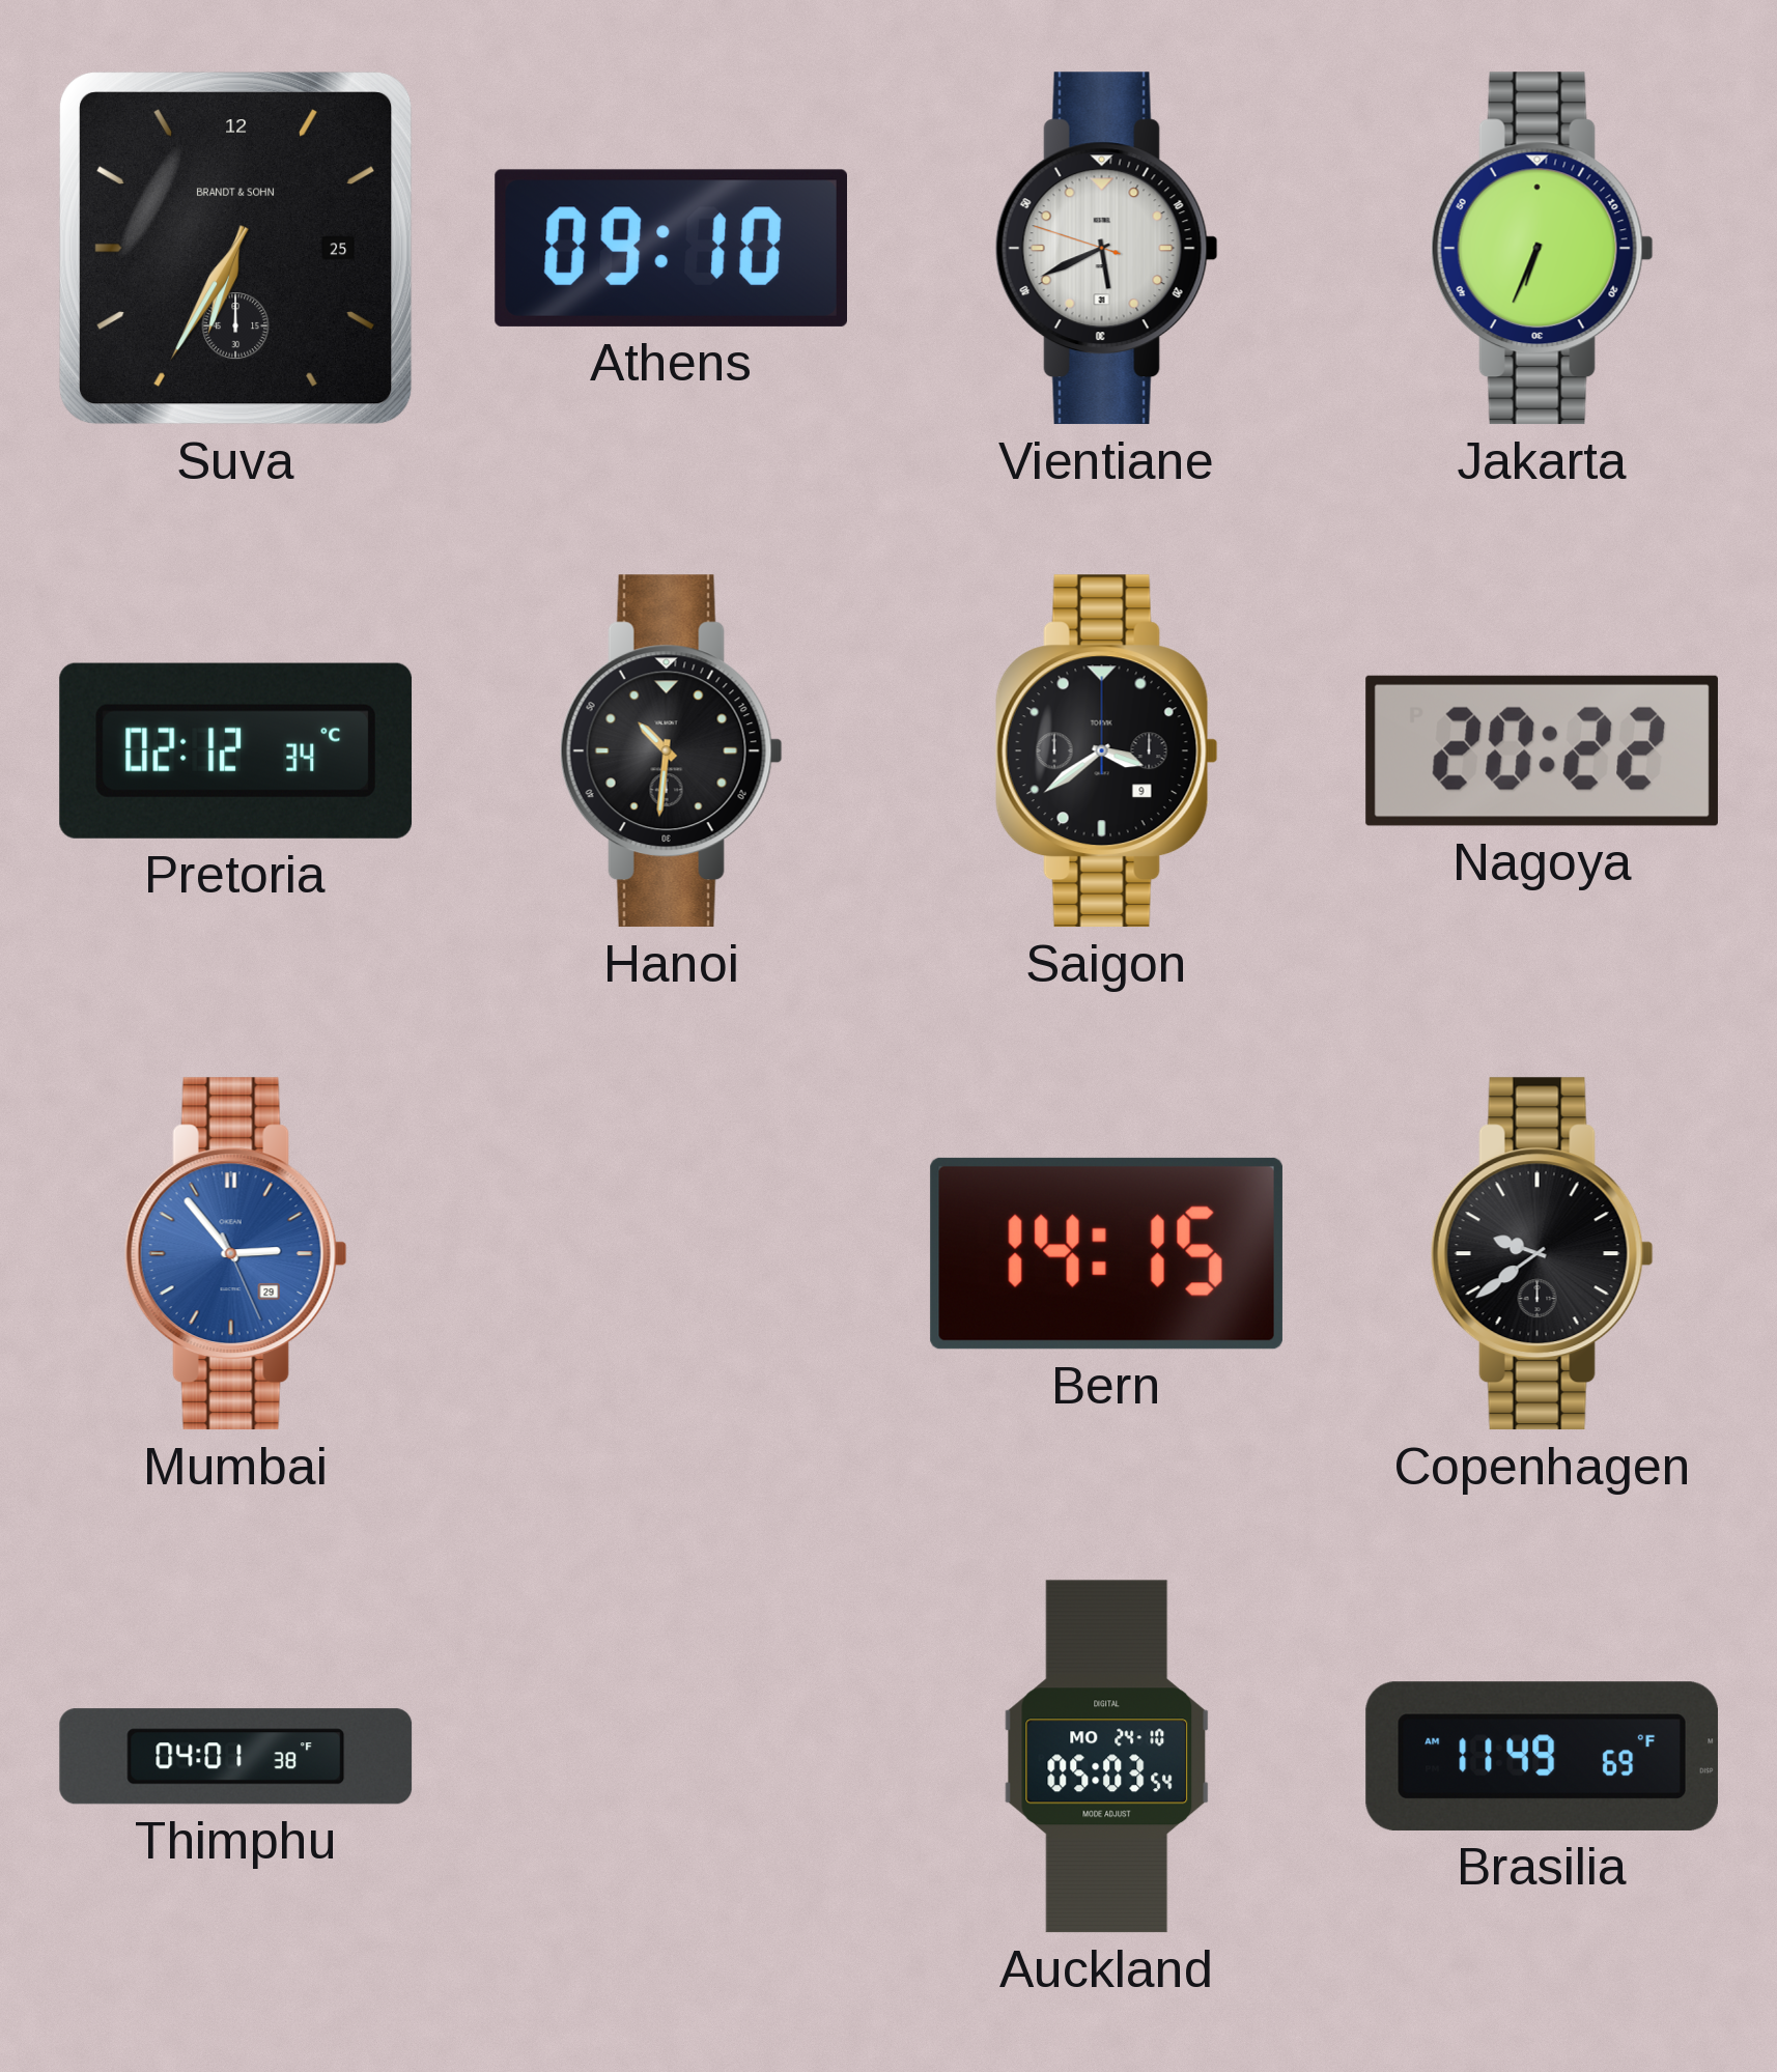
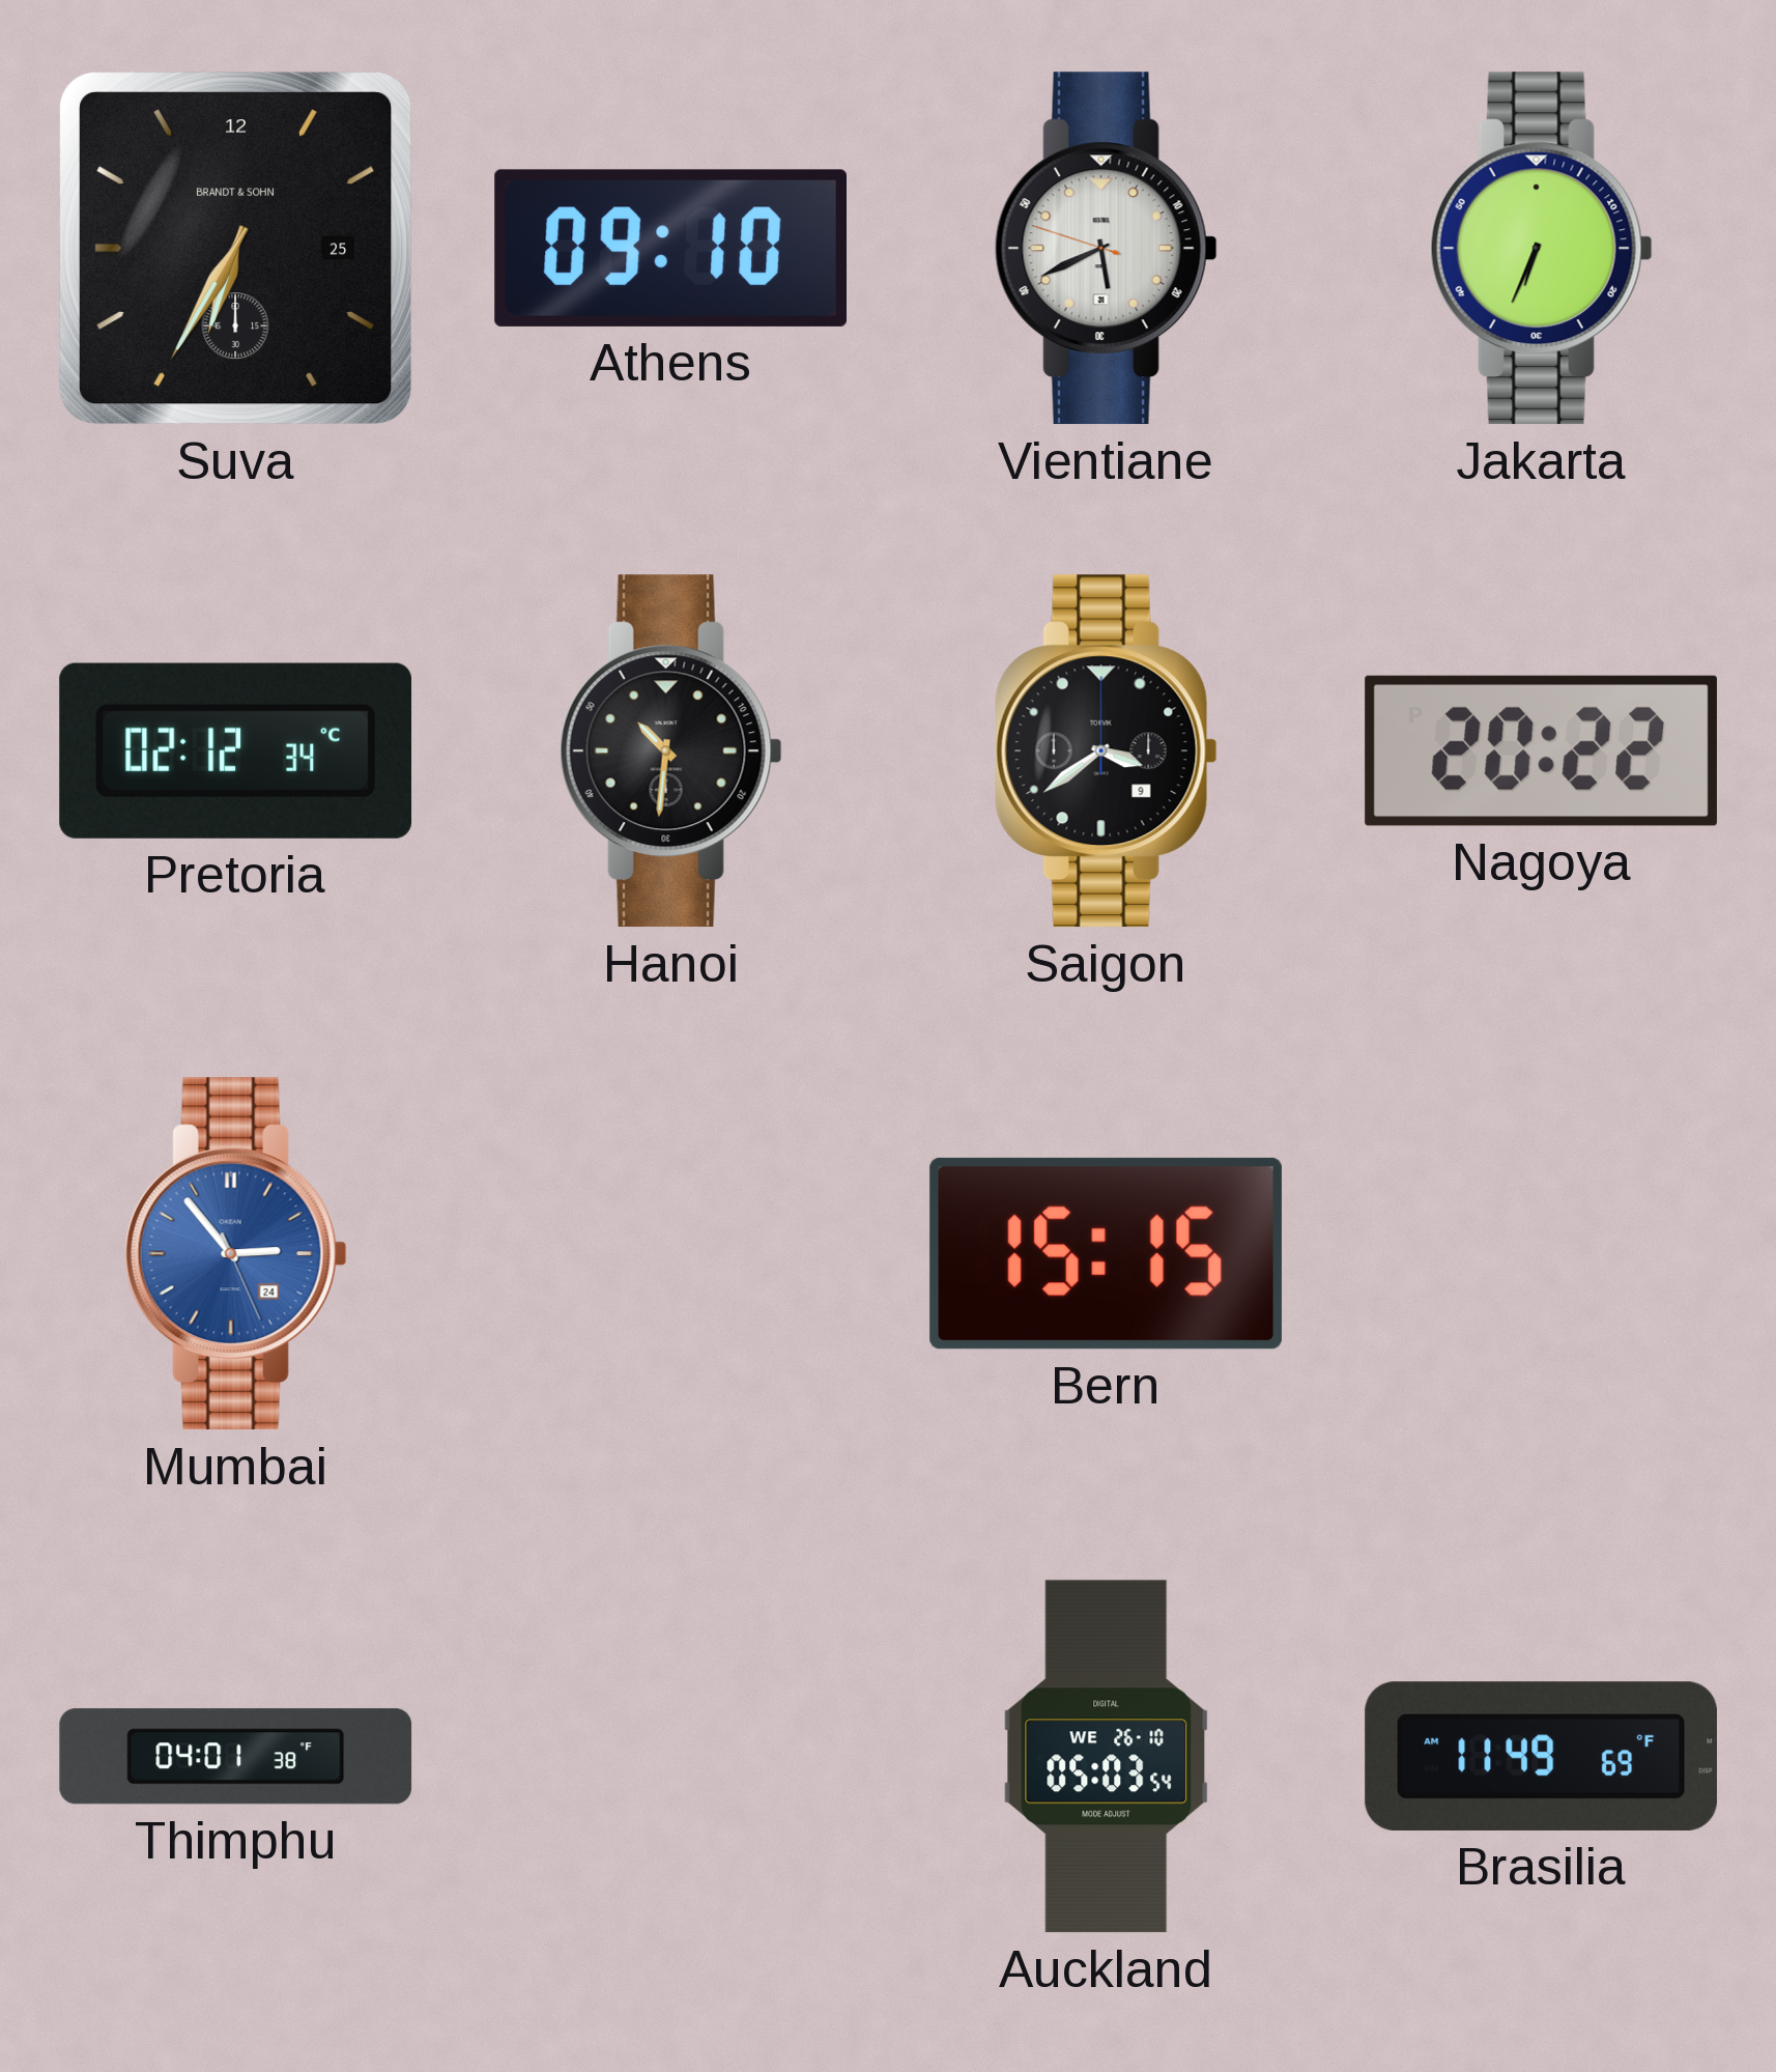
Mumbai date: 29 -> 24
Bern: 14:15 -> 15:15
Copenhagen: 9:39 -> none
Auckland date: MO 24-10 -> WE 26-10
